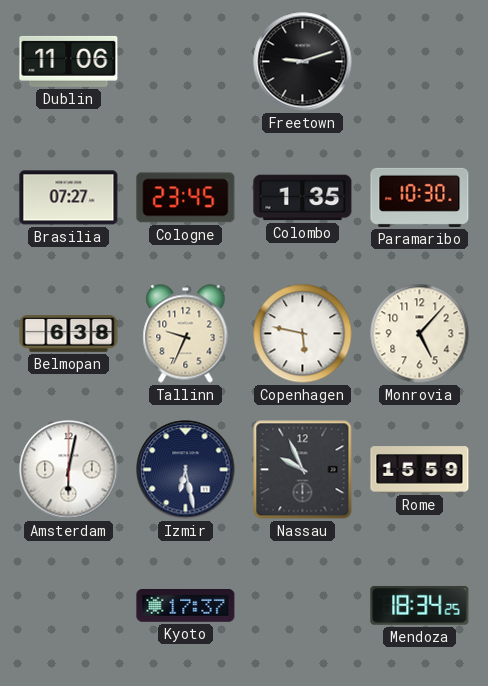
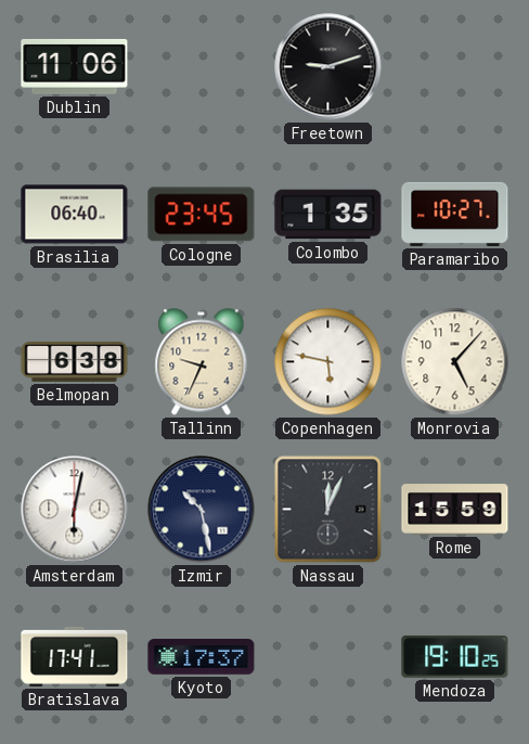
Brasilia: 07:27 -> 06:40
Paramaribo: 10:30 -> 10:27
Izmir: 6:28 -> 10:28
Nassau: 9:56 -> 12:04
Bratislava: none -> 17:41
Mendoza: 18:34 -> 19:10
